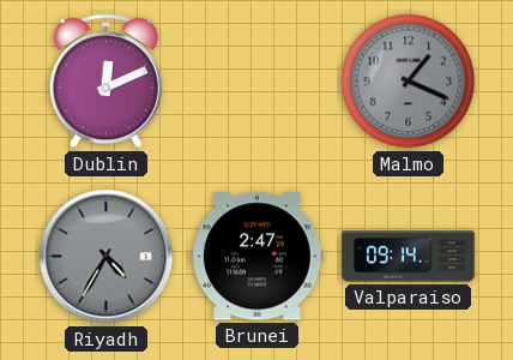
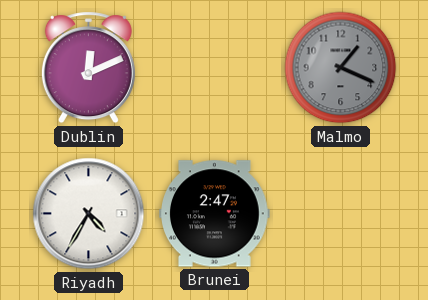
Riyadh dial: grey -> white
Valparaiso: 09:14 -> none
